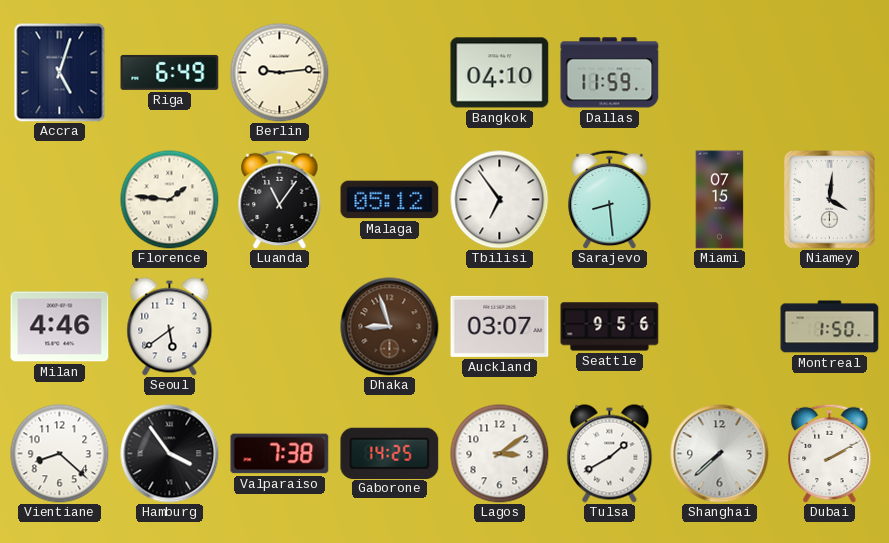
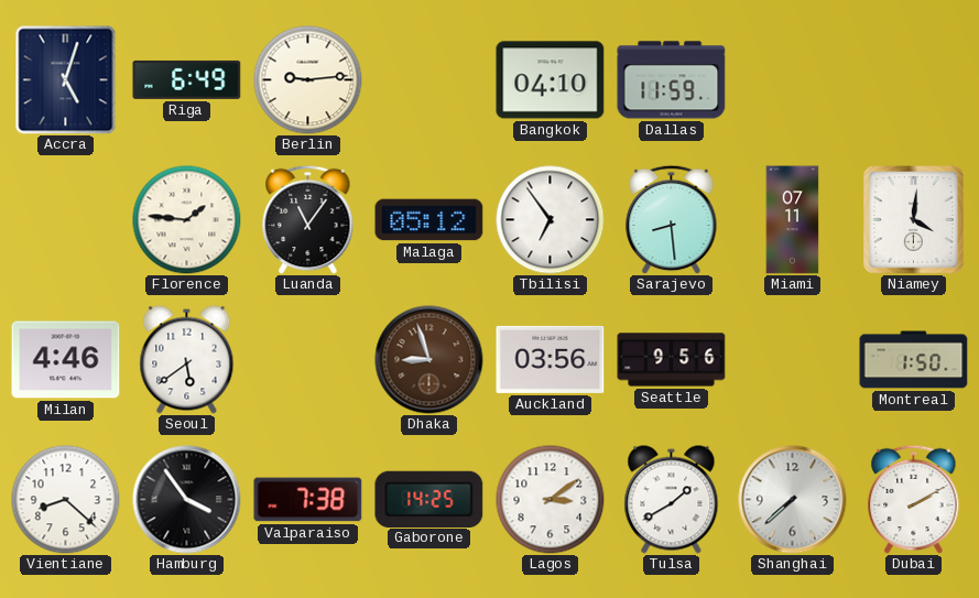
Miami: 07:15 -> 07:11
Auckland: 03:07 -> 03:56
